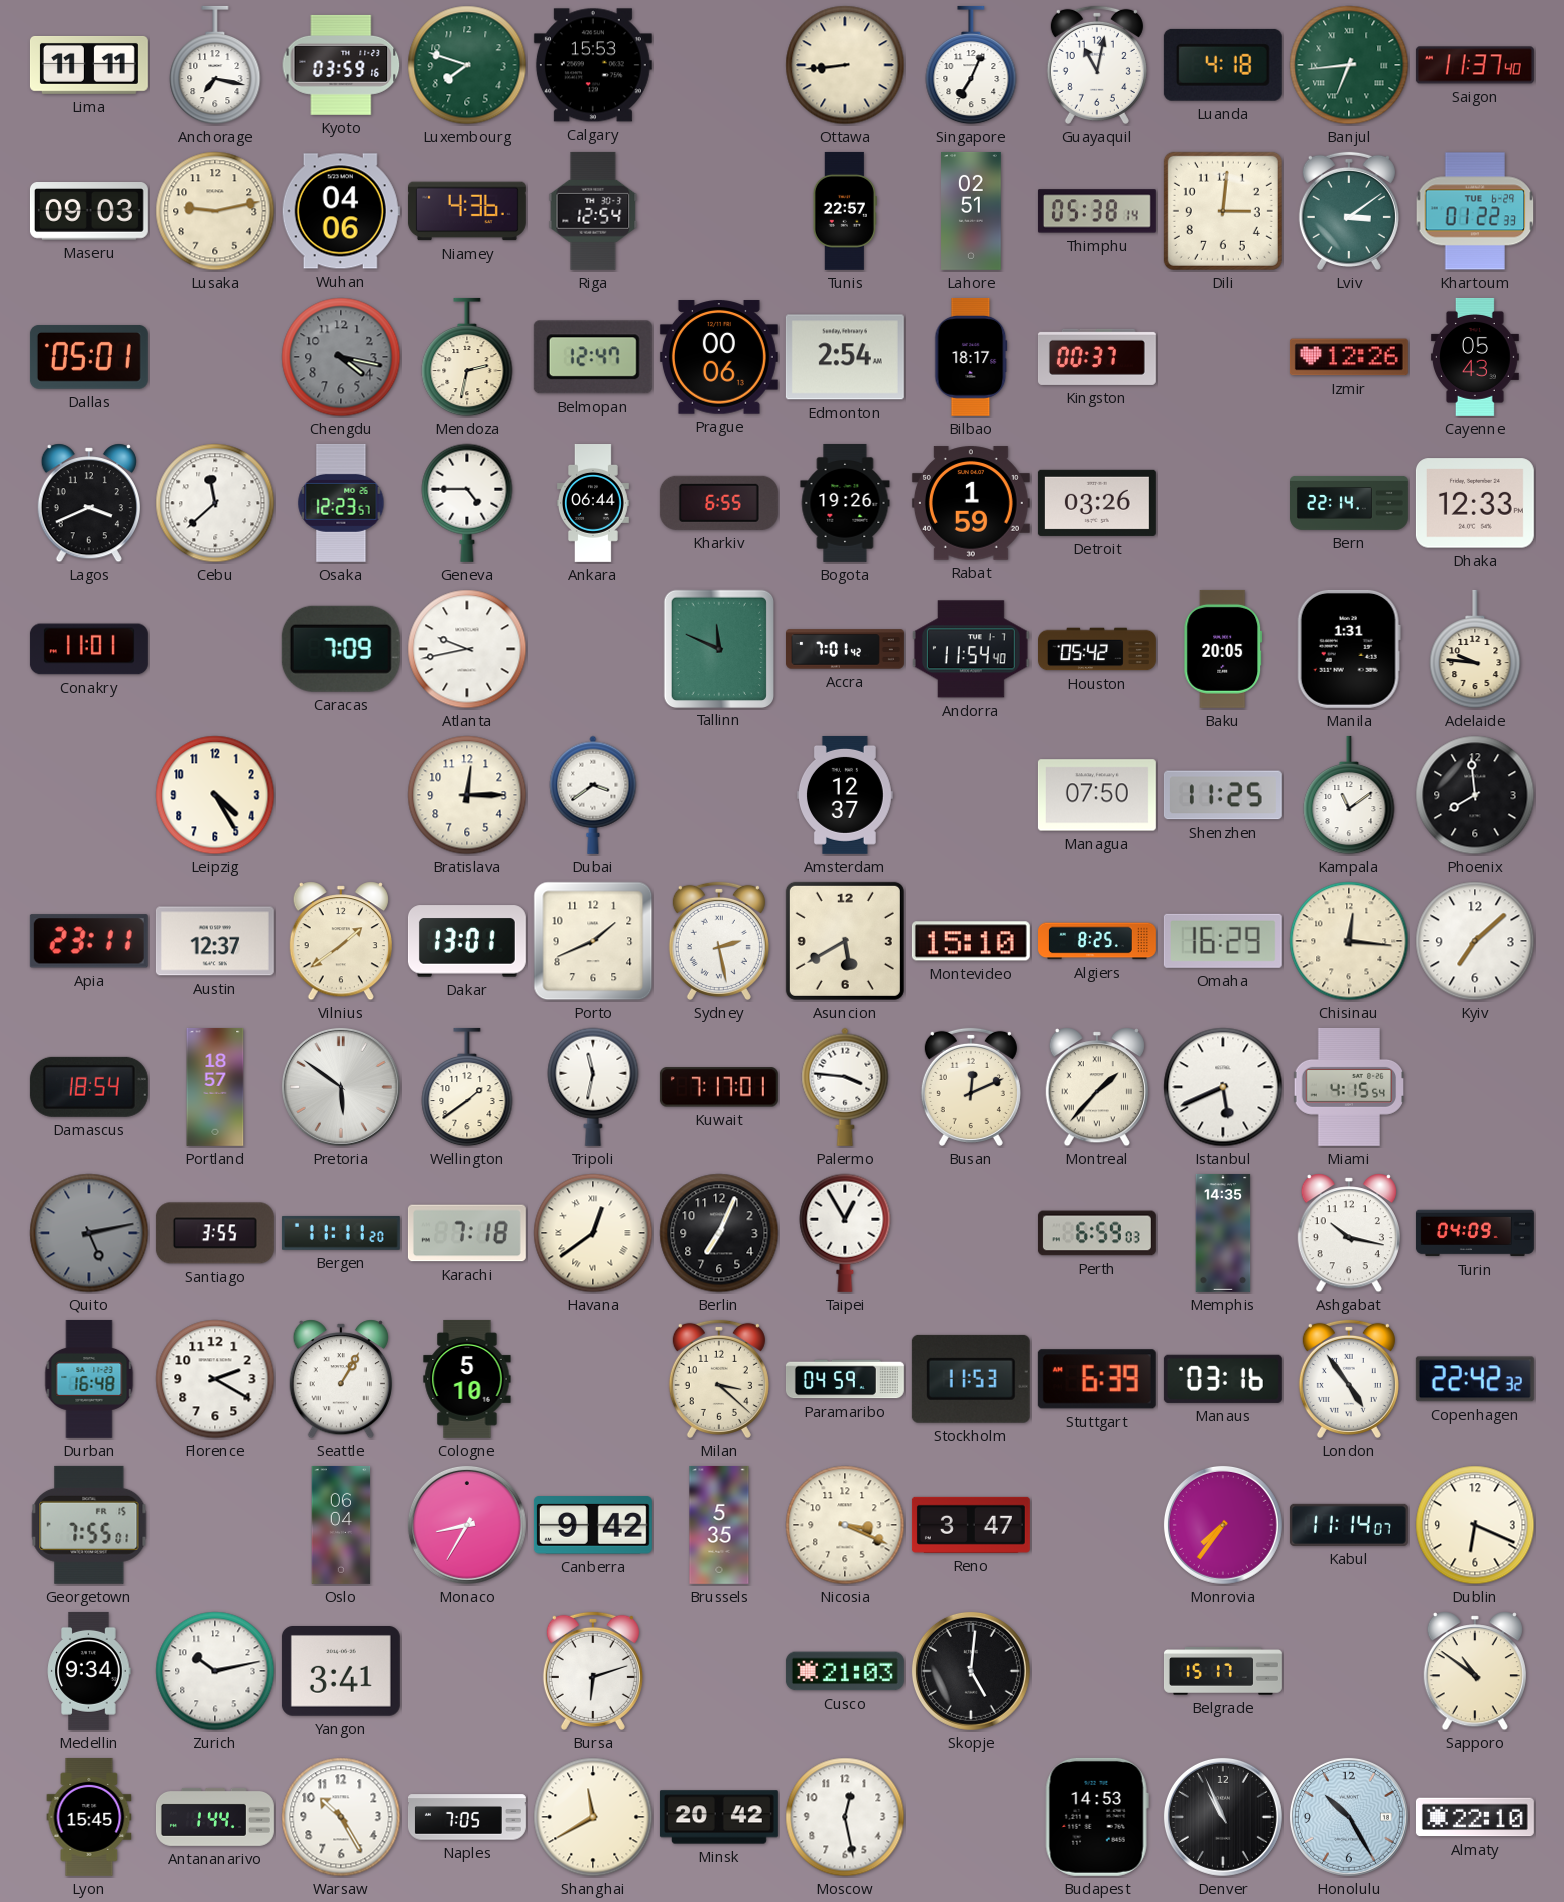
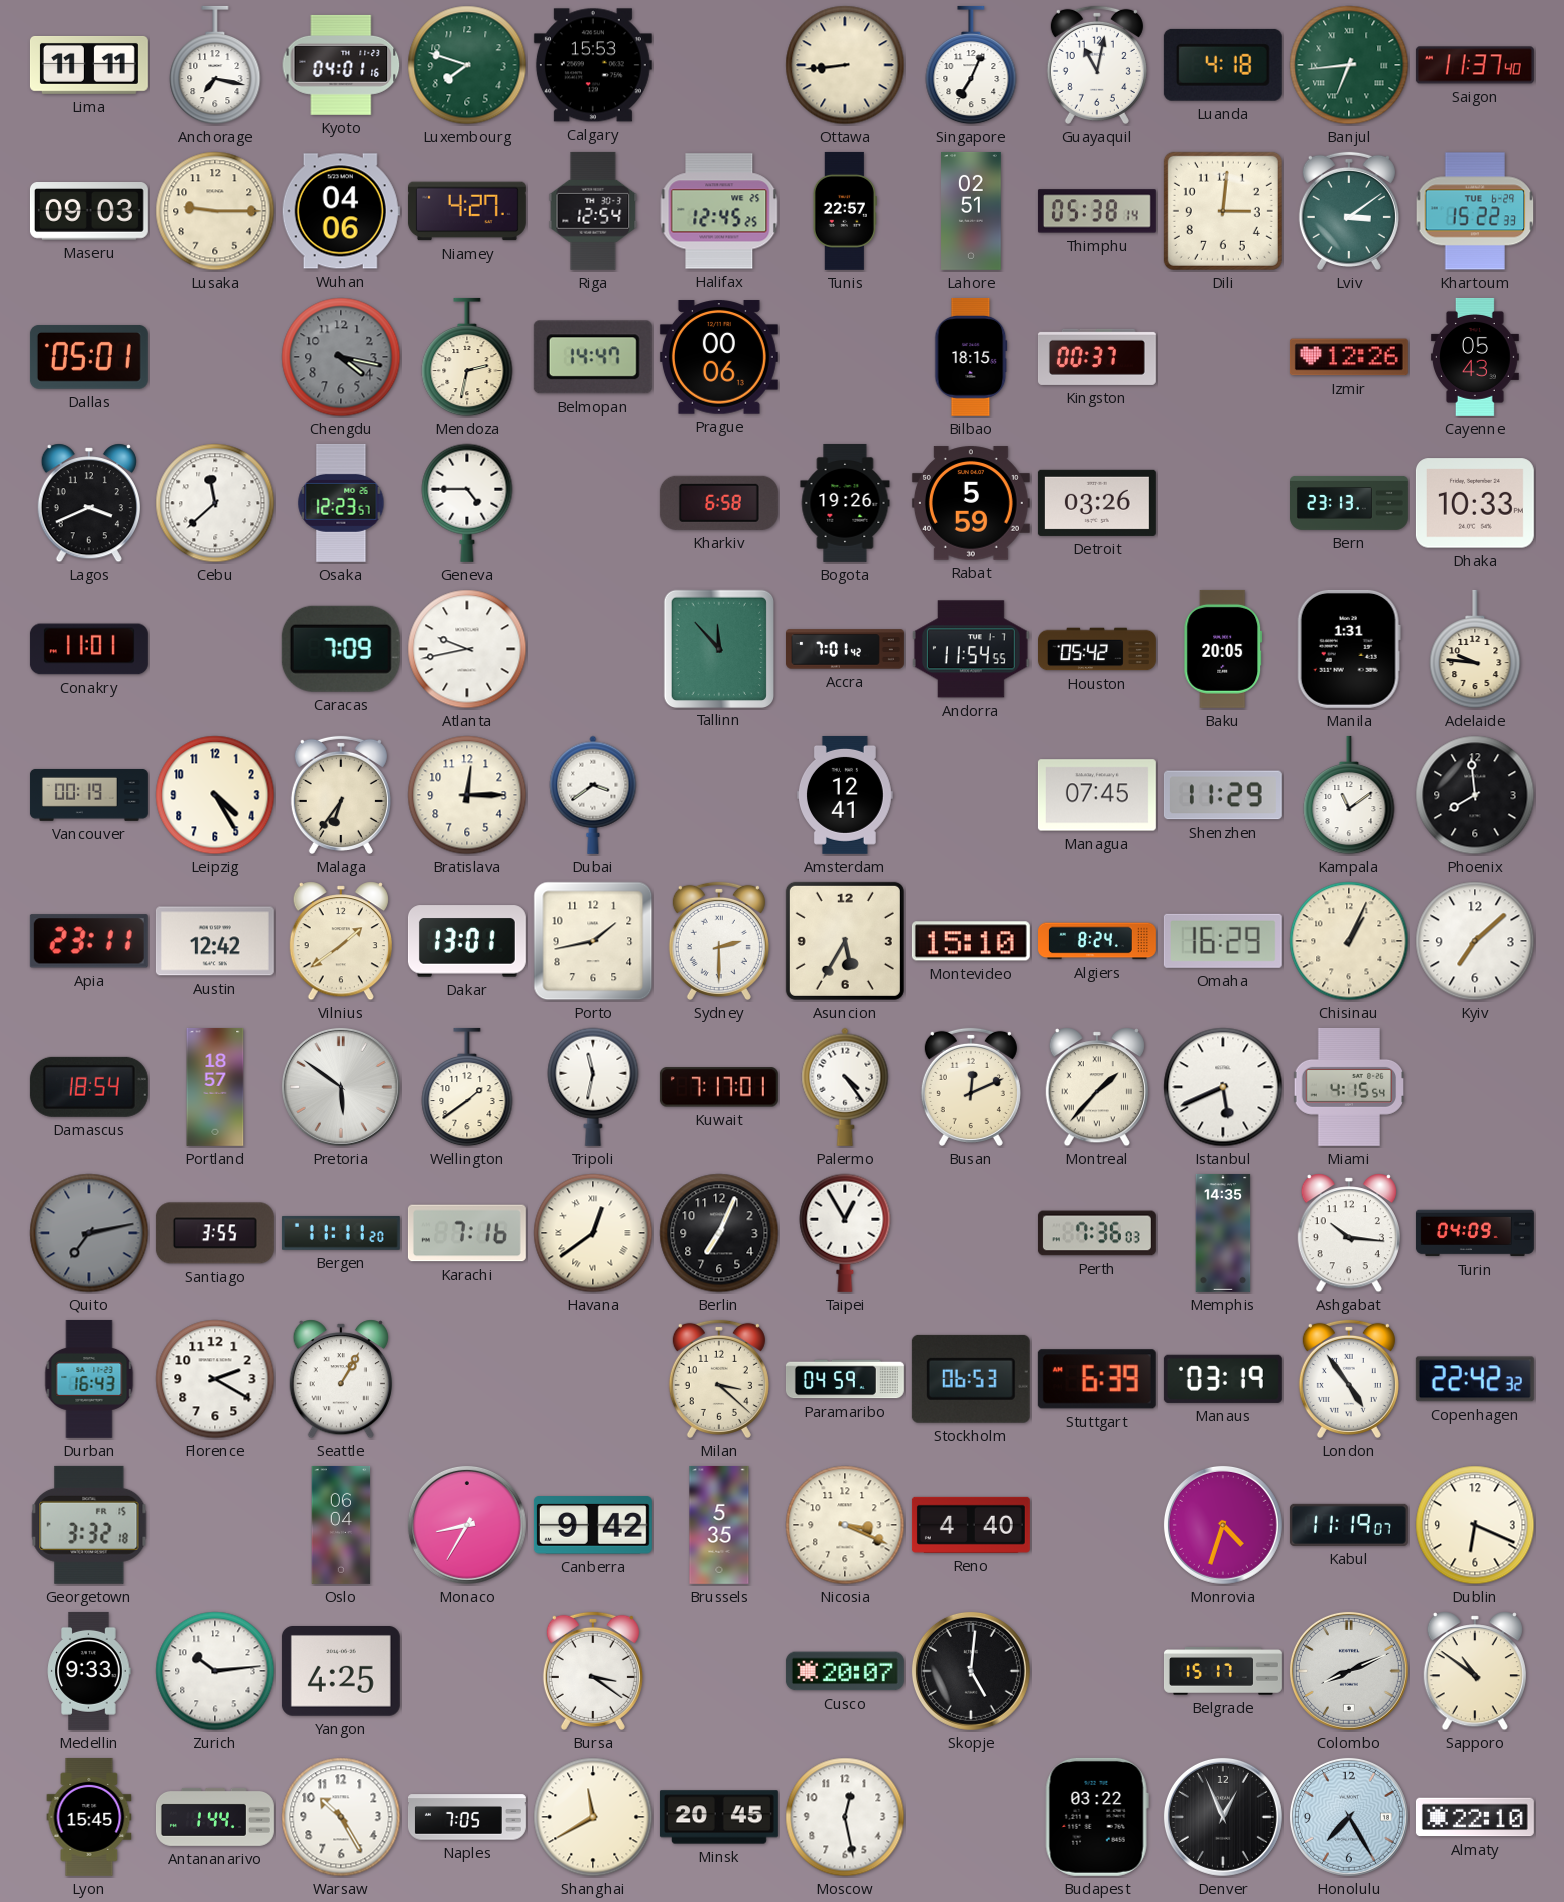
Kyoto: 03:59 -> 04:01
Lusaka: 9:13 -> 9:15
Niamey: 4:36 -> 4:27
Halifax: none -> 12:45
Khartoum: 01:22 -> 15:22
Belmopan: 12:47 -> 14:47
Edmonton: 2:54 -> none
Bilbao: 18:17 -> 18:15
Ankara: 06:44 -> none
Kharkiv: 6:55 -> 6:58
Rabat: 1:59 -> 5:59
Bern: 22:14 -> 23:13
Dhaka: 12:33 -> 10:33
Tallinn: 11:49 -> 11:53
Andorra: 11:54:40 -> 11:54:55
Vancouver: none -> 00:19
Malaga: none -> 6:36
Amsterdam: 12:37 -> 12:41
Managua: 07:50 -> 07:45
Shenzhen: 11:25 -> 11:29
Austin: 12:37 -> 12:42
Porto: 1:41 -> 1:43
Sydney: 2:28 -> 2:30
Asuncion: 5:40 -> 5:35
Algiers: 8:25 -> 8:24
Chisinau: 12:16 -> 1:04
Palermo: 3:46 -> 4:24
Quito: 5:13 -> 7:13
Karachi: 7:18 -> 7:16
Perth: 6:59 -> 7:36
Ashgabat: 10:17 -> 10:16
Durban: 16:48 -> 16:43
Cologne: 5:10 -> none
Stockholm: 11:53 -> 06:53
Manaus: 03:16 -> 03:19
Georgetown: 7:55 -> 3:32
Reno: 3:47 -> 4:40
Monrovia: 7:36 -> 4:33
Kabul: 11:14 -> 11:19
Medellin: 9:34 -> 9:33
Zurich: 10:13 -> 10:14
Yangon: 3:41 -> 4:25
Bursa: 6:12 -> 3:21
Cusco: 21:03 -> 20:07
Colombo: none -> 8:11
Minsk: 20:42 -> 20:45
Budapest: 14:53 -> 03:22
Denver: 10:56 -> 12:56
Honolulu: 10:25 -> 7:25
